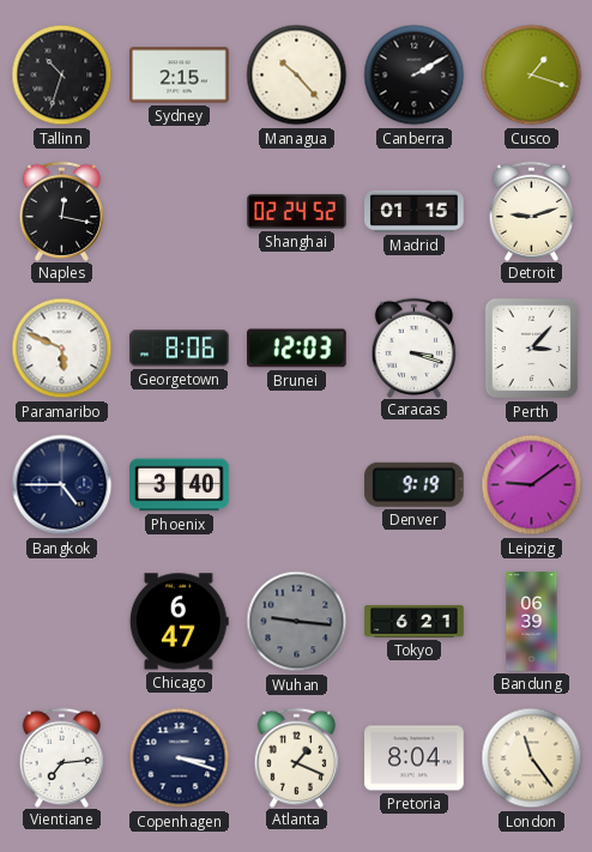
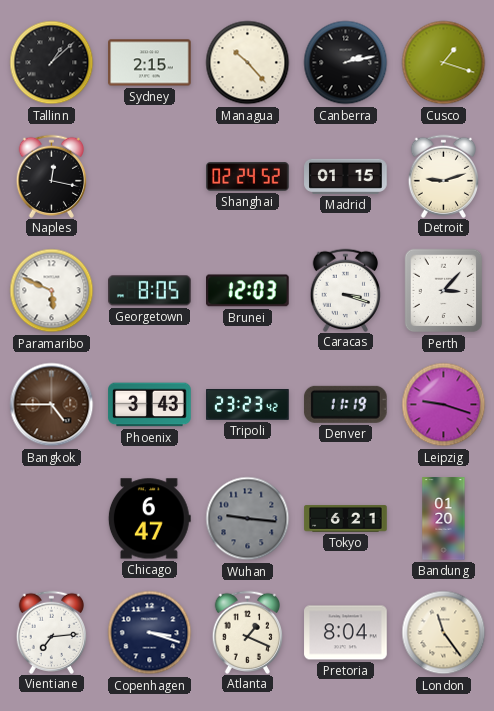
Tallinn: 10:33 -> 1:08
Canberra: 2:10 -> 2:13
Georgetown: 8:06 -> 8:05
Bangkok dial: navy -> brown
Phoenix: 3:40 -> 3:43
Tripoli: none -> 23:23
Denver: 9:19 -> 11:19
Leipzig: 9:09 -> 9:18
Bandung: 06:39 -> 01:20
